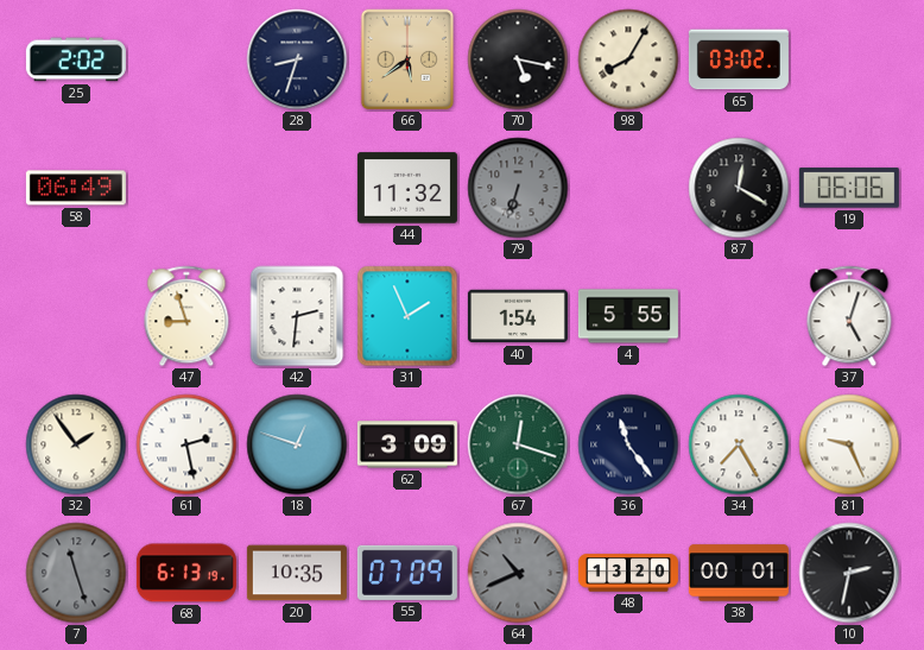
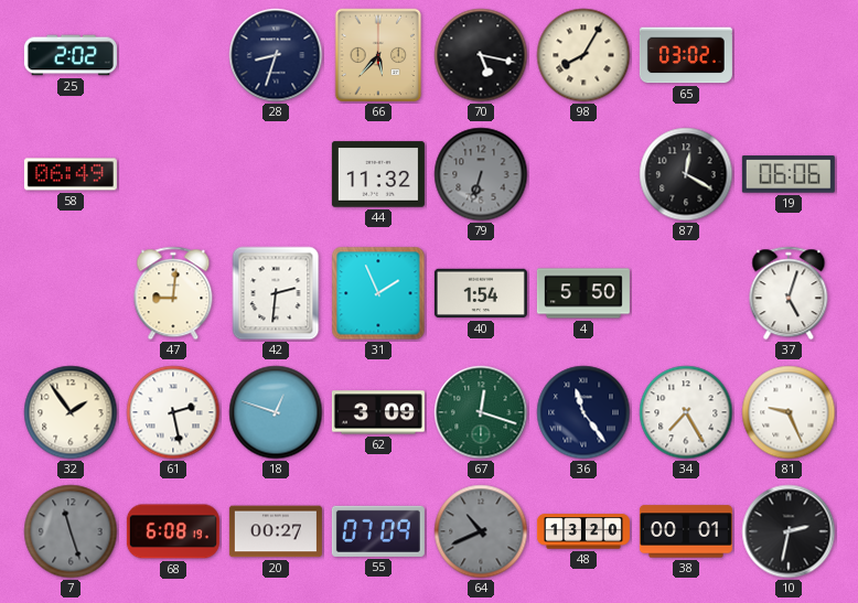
66: 5:39 -> 5:37
47: 8:57 -> 9:01
4: 5:55 -> 5:50
68: 6:13 -> 6:08
20: 10:35 -> 00:27
